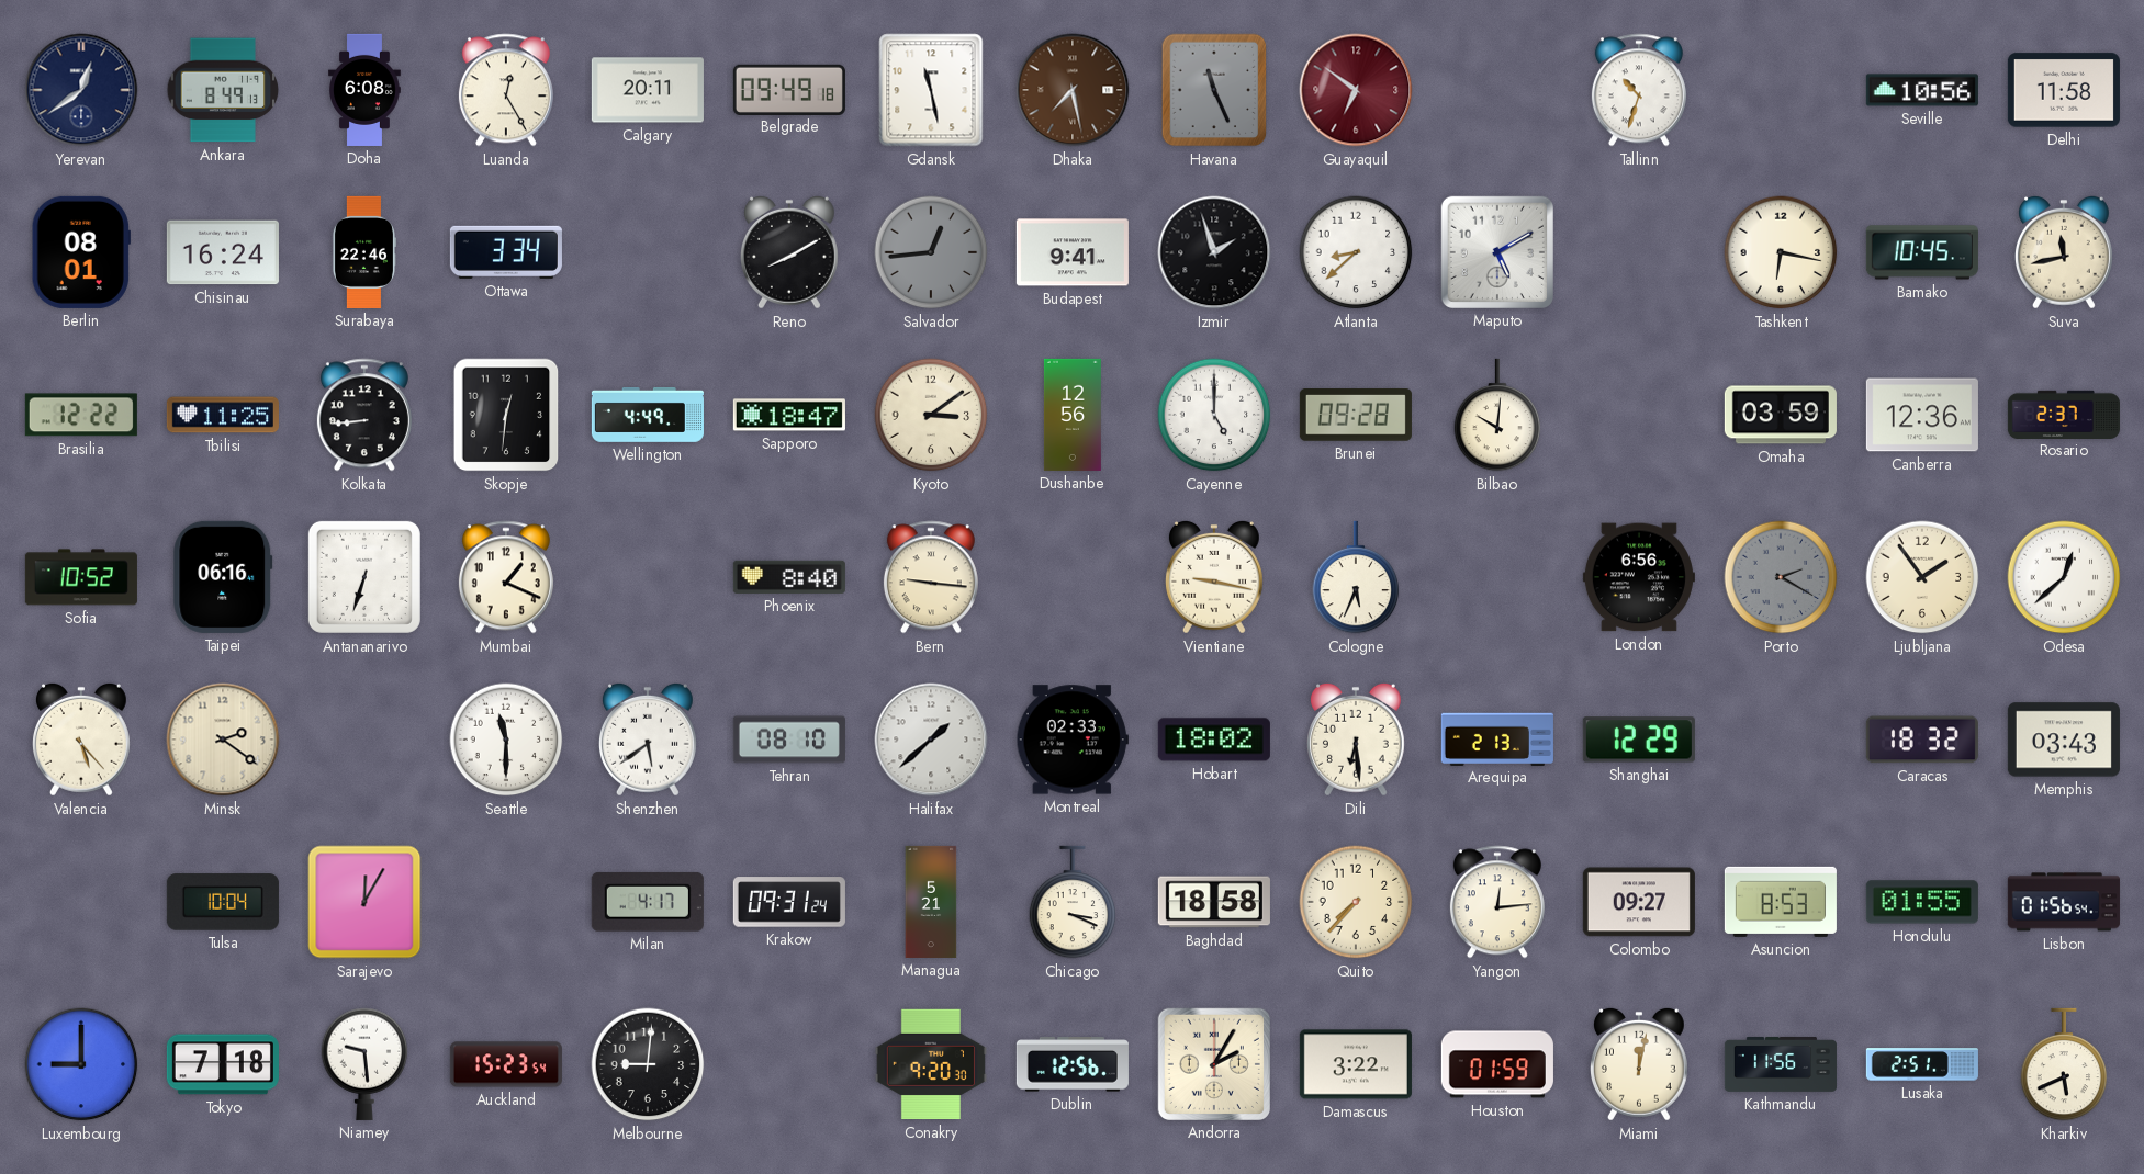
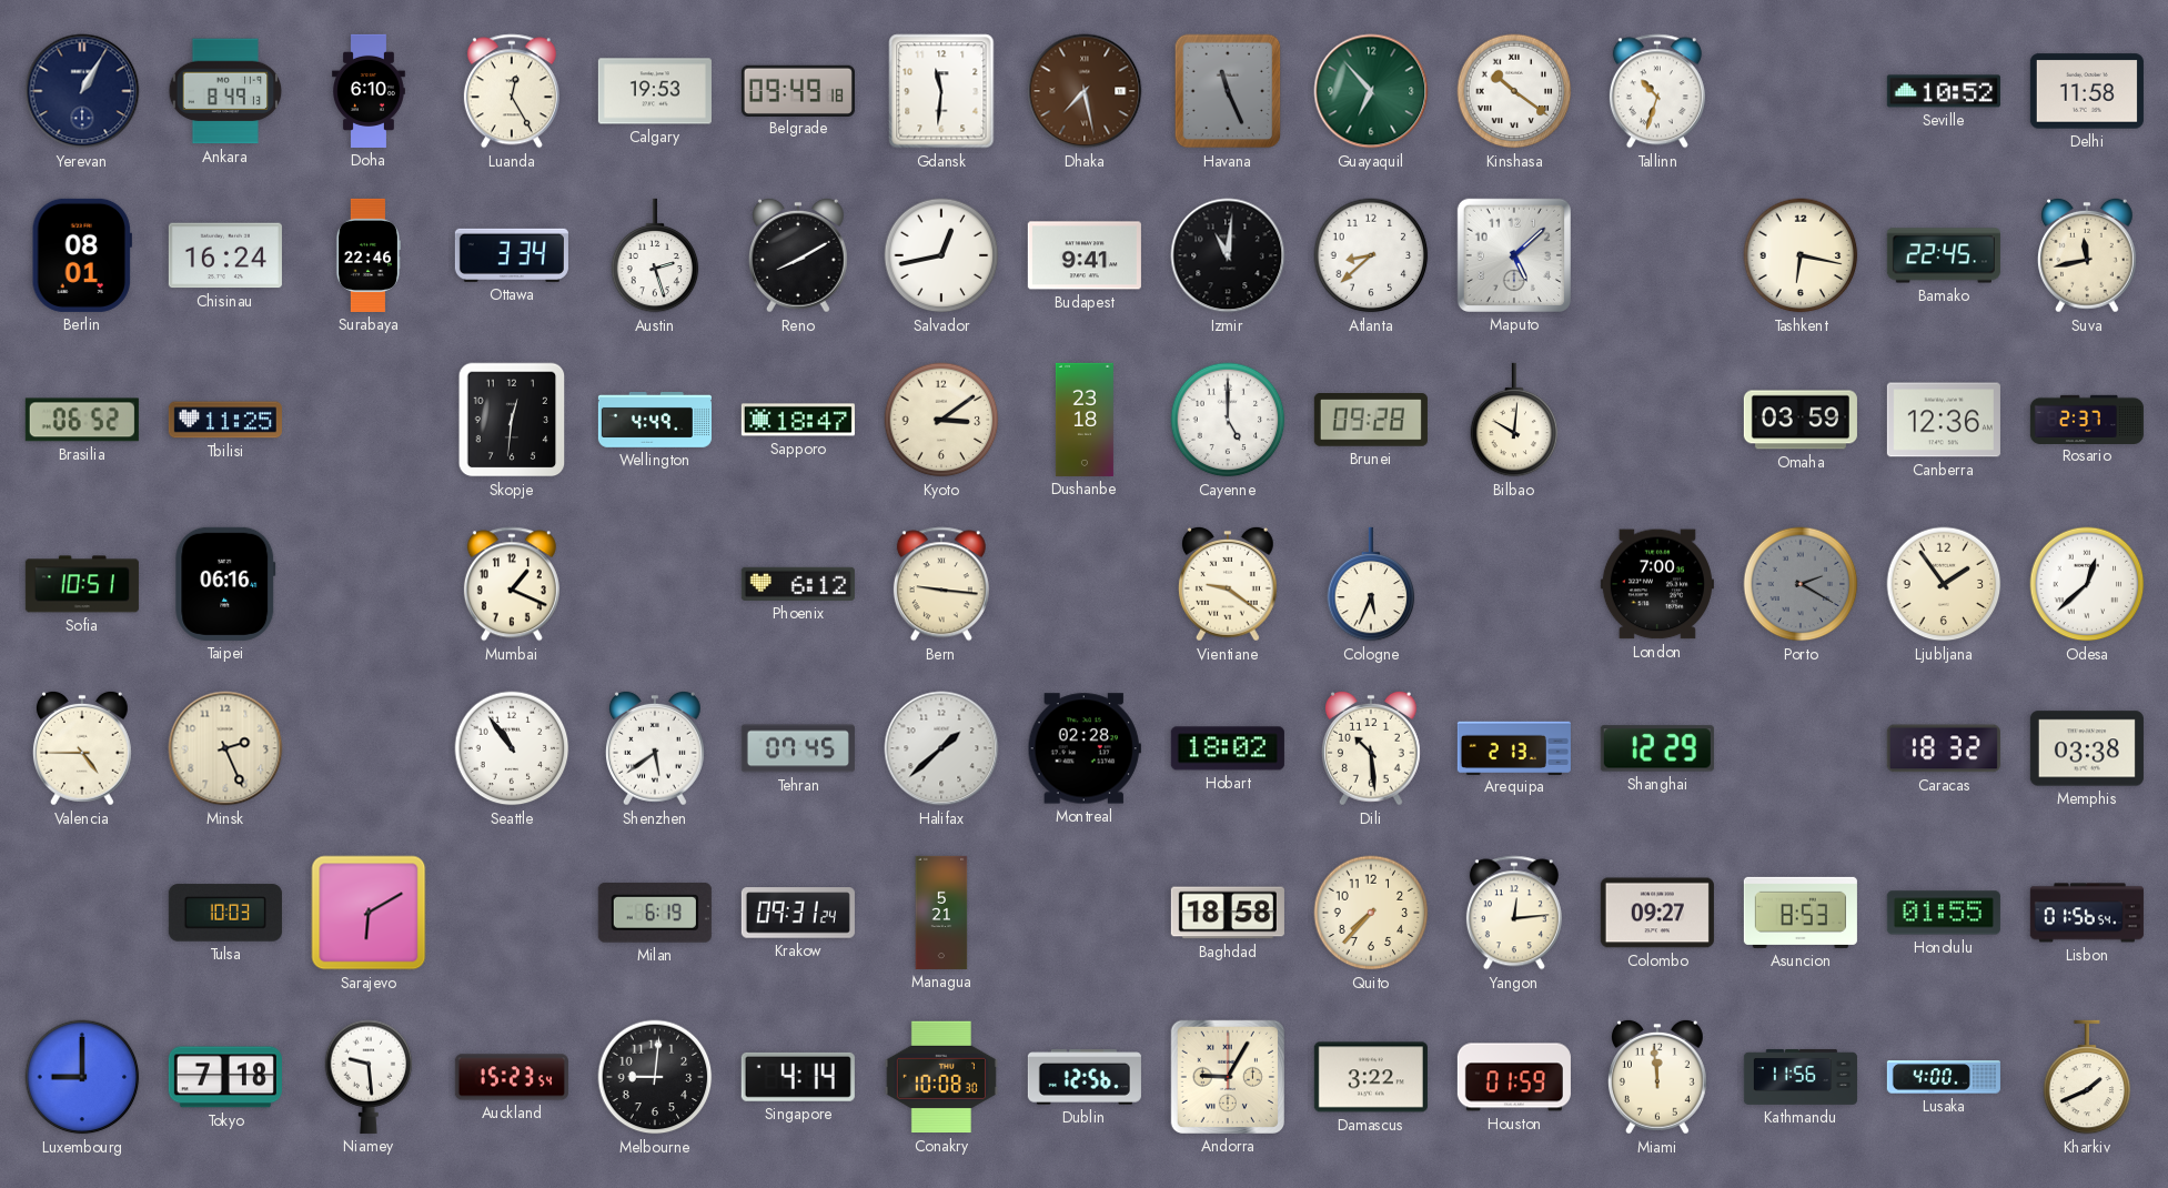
Yerevan: 12:39 -> 1:05
Doha: 6:08 -> 6:10
Calgary: 20:11 -> 19:53
Gdansk: 11:28 -> 11:31
Guayaquil: 6:51 -> 6:53
Guayaquil dial: burgundy -> green
Kinshasa: none -> 10:21
Seville: 10:56 -> 10:52
Austin: none -> 2:27
Salvador: 12:44 -> 12:43
Salvador dial: grey -> white
Izmir: 1:57 -> 11:01
Maputo: 5:10 -> 5:08
Bamako: 10:45 -> 22:45
Brasilia: 12:22 -> 06:52
Kolkata: 8:44 -> none
Dushanbe: 12:56 -> 23:18
Sofia: 10:52 -> 10:51
Antananarivo: 6:33 -> none
Phoenix: 8:40 -> 6:12
Vientiane: 9:17 -> 9:21
London: 6:56 -> 7:00
Valencia: 5:23 -> 4:45
Minsk: 2:21 -> 2:26
Seattle: 11:30 -> 10:54
Tehran: 08:10 -> 07:45
Montreal: 02:33 -> 02:28
Dili: 6:29 -> 10:29
Memphis: 03:43 -> 03:38
Tulsa: 10:04 -> 10:03
Sarajevo: 12:05 -> 6:10
Milan: 4:17 -> 6:19
Chicago: 3:19 -> none
Singapore: none -> 4:14
Conakry: 9:20 -> 10:08
Andorra: 2:05 -> 9:05
Miami: 12:02 -> 11:59
Lusaka: 2:51 -> 4:00
Kharkiv: 5:41 -> 1:41
